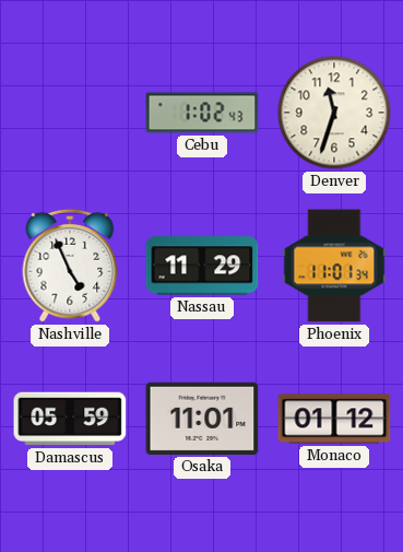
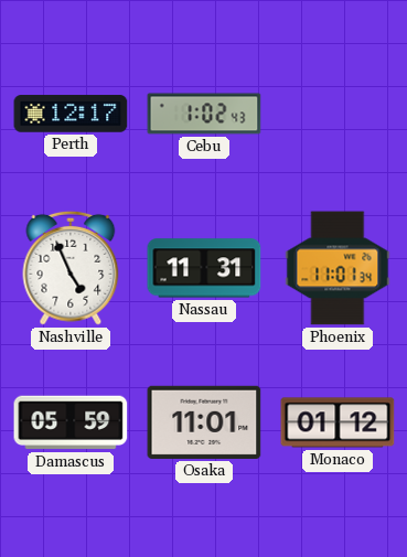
Perth: none -> 12:17
Denver: 11:33 -> none
Nassau: 11:29 -> 11:31
